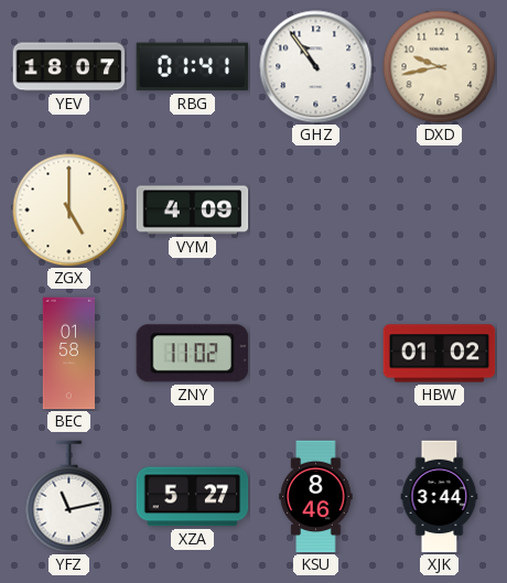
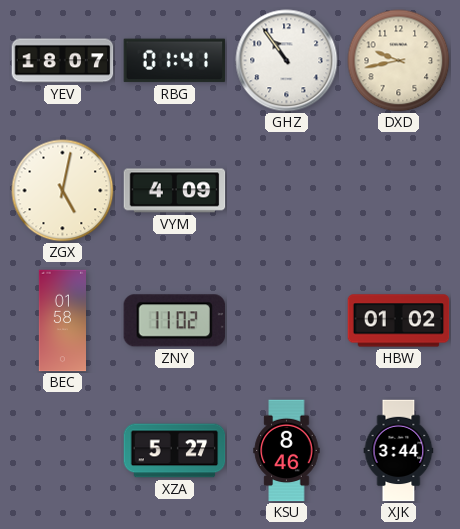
ZGX: 5:00 -> 5:02
YFZ: 11:13 -> none
